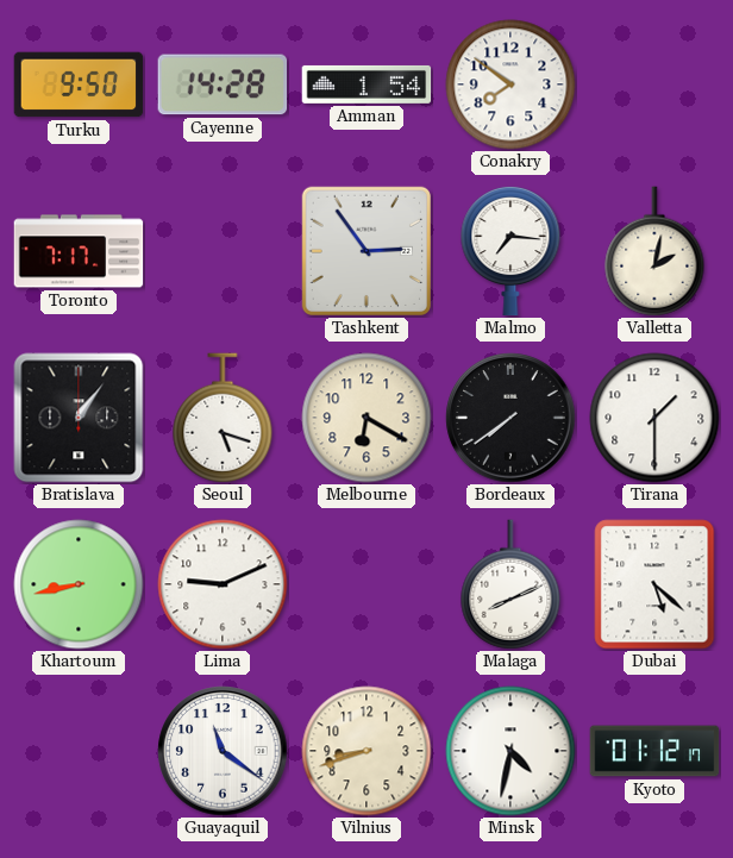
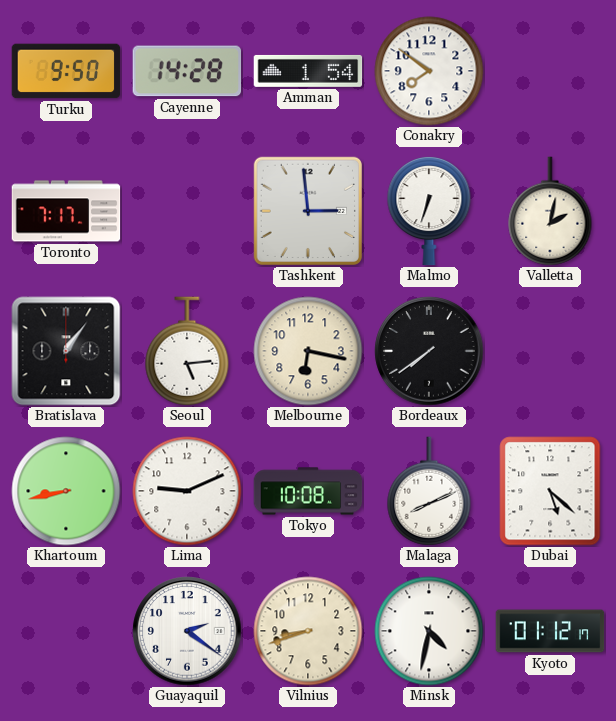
Tashkent: 2:54 -> 2:59
Malmo: 7:16 -> 6:33
Seoul: 5:18 -> 5:14
Melbourne: 6:20 -> 6:17
Tirana: 1:30 -> none
Tokyo: none -> 10:08
Guayaquil: 11:21 -> 2:21
